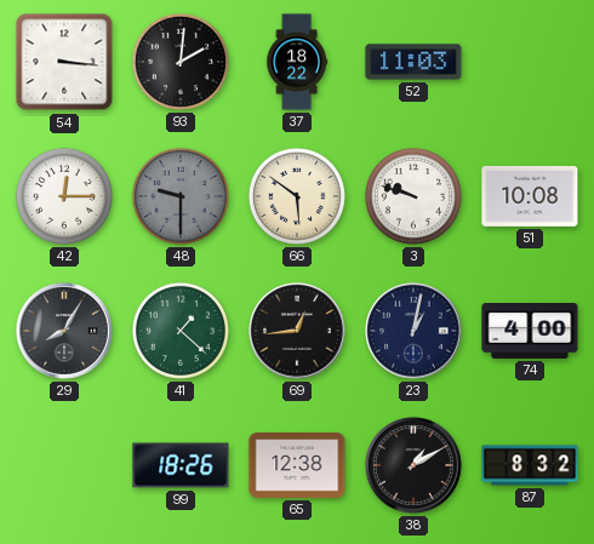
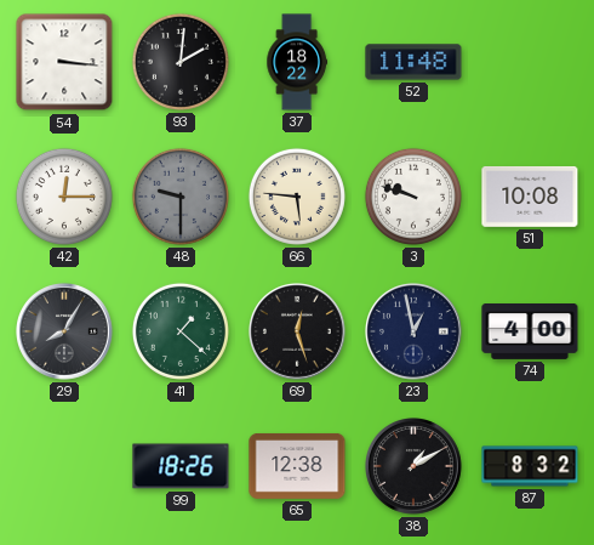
52: 11:03 -> 11:48
66: 5:51 -> 5:46
69: 12:44 -> 12:27
23: 1:02 -> 12:58
